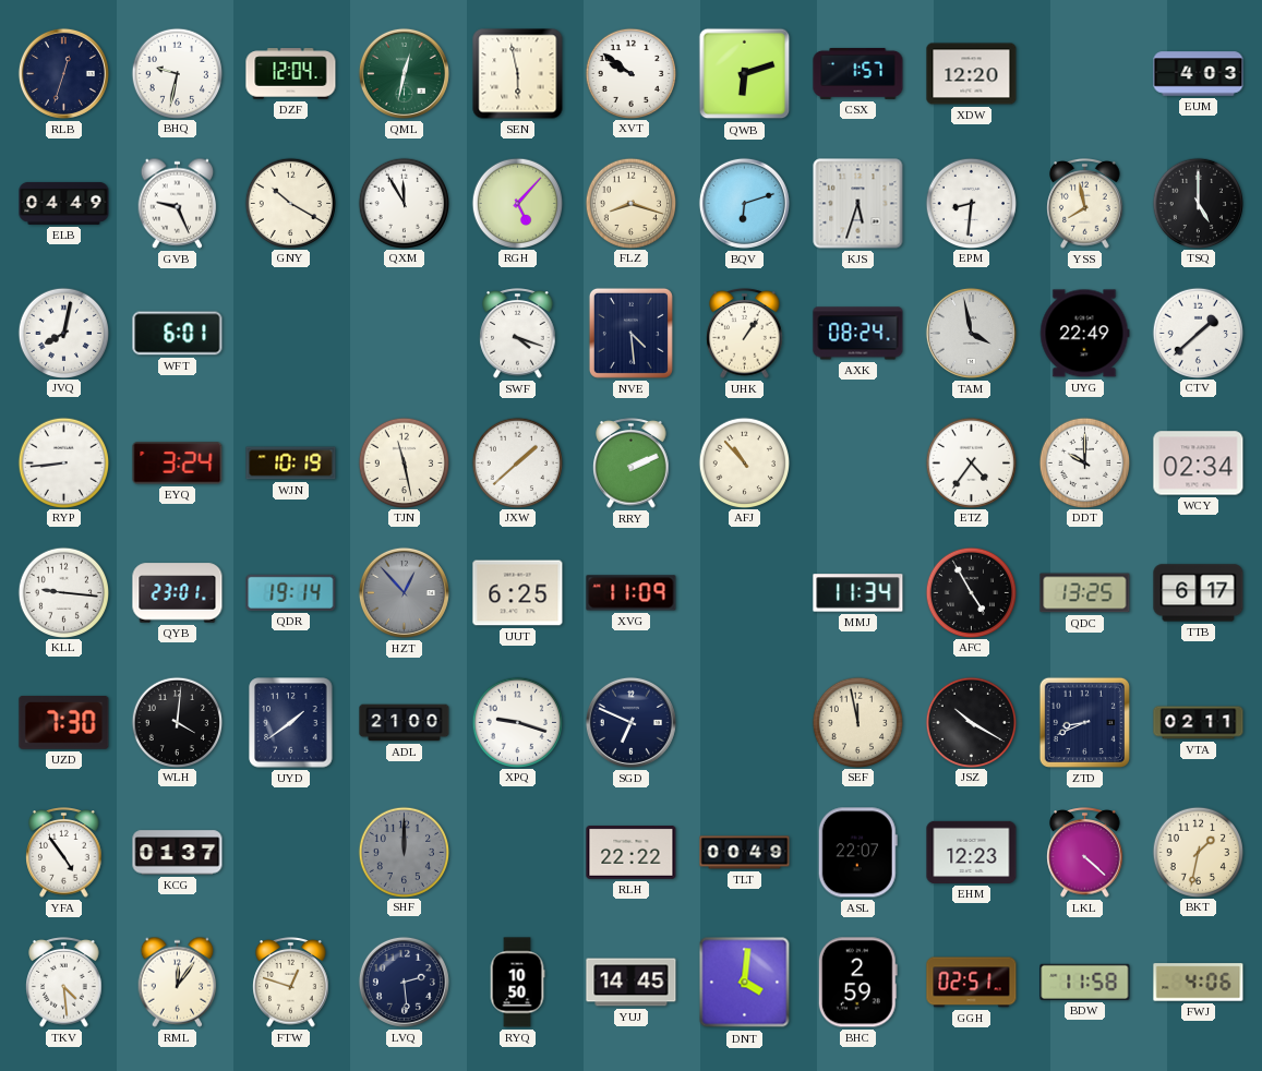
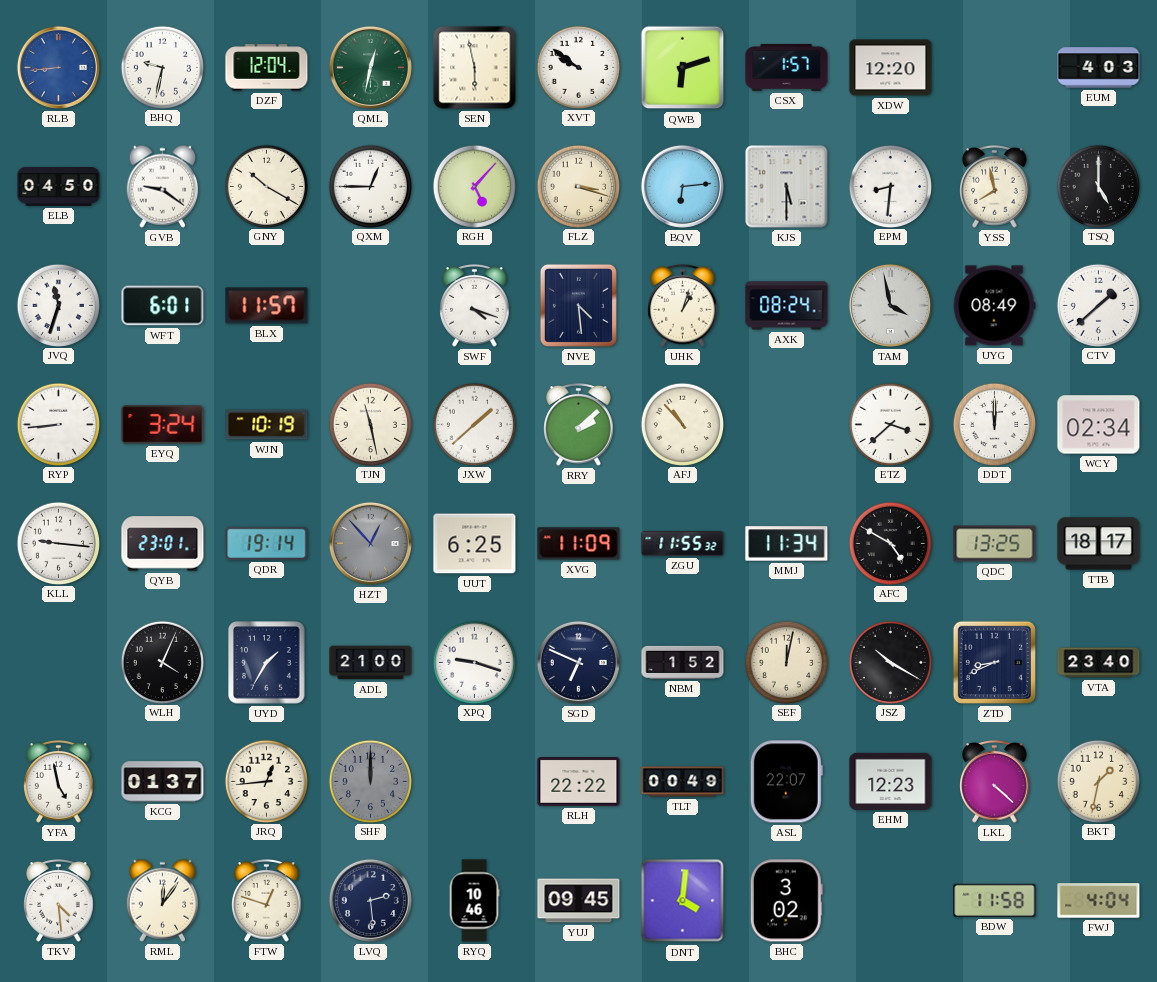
RLB: 12:33 -> 8:44
RLB dial: navy -> blue
ELB: 04:49 -> 04:50
GVB: 9:26 -> 9:21
QXM: 11:55 -> 12:45
FLZ: 8:18 -> 3:18
BQV: 6:12 -> 6:14
KJS: 5:33 -> 5:30
JVQ: 8:02 -> 11:33
BLX: none -> 11:57
UHK: 1:06 -> 1:03
UYG: 22:49 -> 08:49
RRY: 2:11 -> 2:08
ETZ: 4:36 -> 3:38
DDT: 10:00 -> 12:00
ZGU: none -> 11:55
AFC: 4:55 -> 4:50
TTB: 6:17 -> 18:17
UZD: 7:30 -> none
WLH: 4:01 -> 4:04
UYD: 1:39 -> 1:35
NBM: none -> 1:52
SEF: 11:58 -> 12:02
VTA: 02:11 -> 23:40
YFA: 4:54 -> 4:58
JRQ: none -> 12:44
RYQ: 10:50 -> 10:46
YUJ: 14:45 -> 09:45
BHC: 2:59 -> 3:02
GGH: 02:51 -> none
FWJ: 4:06 -> 4:04
